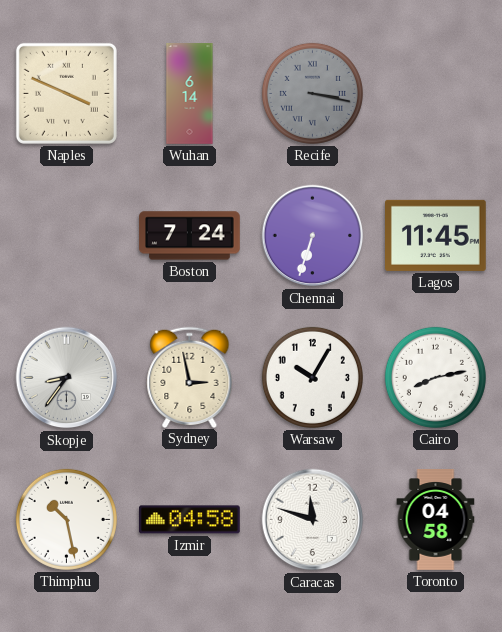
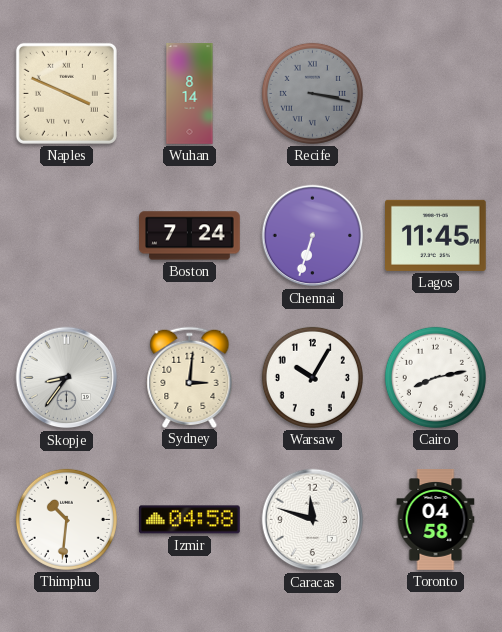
Wuhan: 6:14 -> 8:14
Sydney: 2:58 -> 3:01
Thimphu: 10:28 -> 10:31
